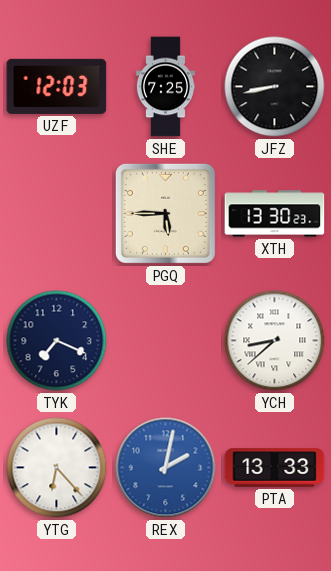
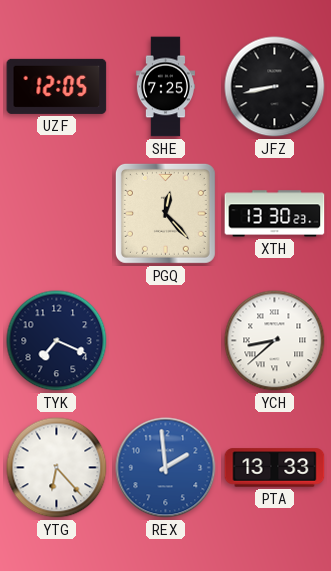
UZF: 12:03 -> 12:05
PGQ: 5:45 -> 12:23
REX: 2:02 -> 1:59
